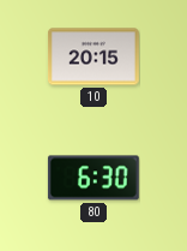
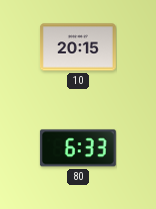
80: 6:30 -> 6:33
